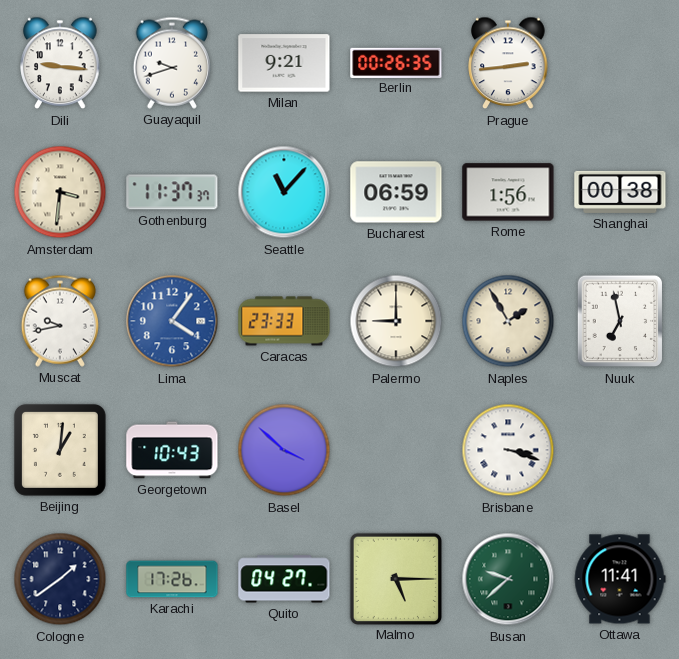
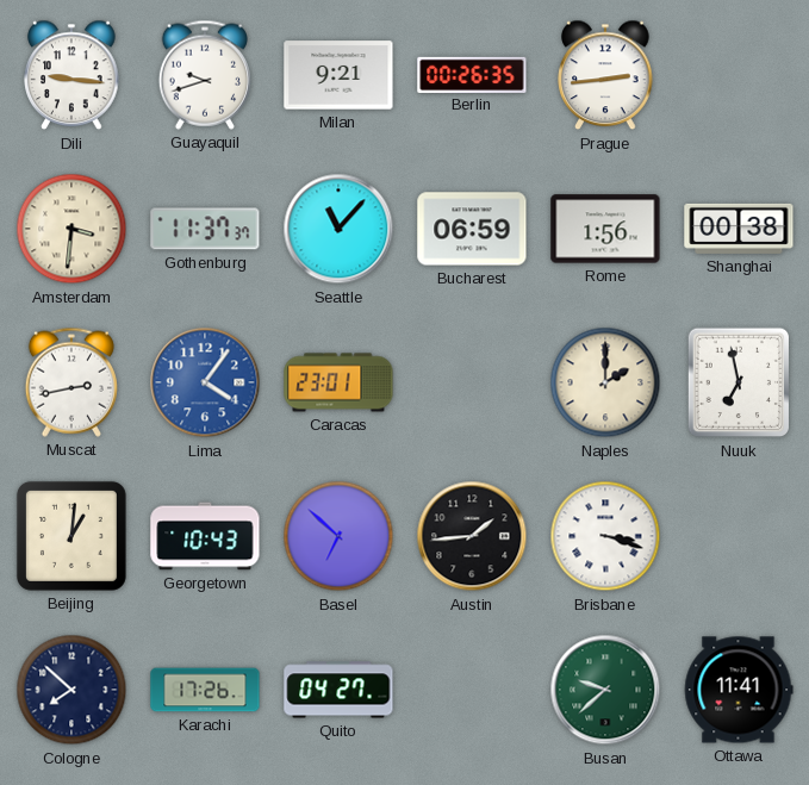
Muscat: 9:43 -> 2:43
Caracas: 23:33 -> 23:01
Palermo: 9:00 -> none
Naples: 1:55 -> 2:00
Basel: 3:52 -> 6:52
Austin: none -> 1:44
Cologne: 1:39 -> 7:52
Malmo: 5:15 -> none
